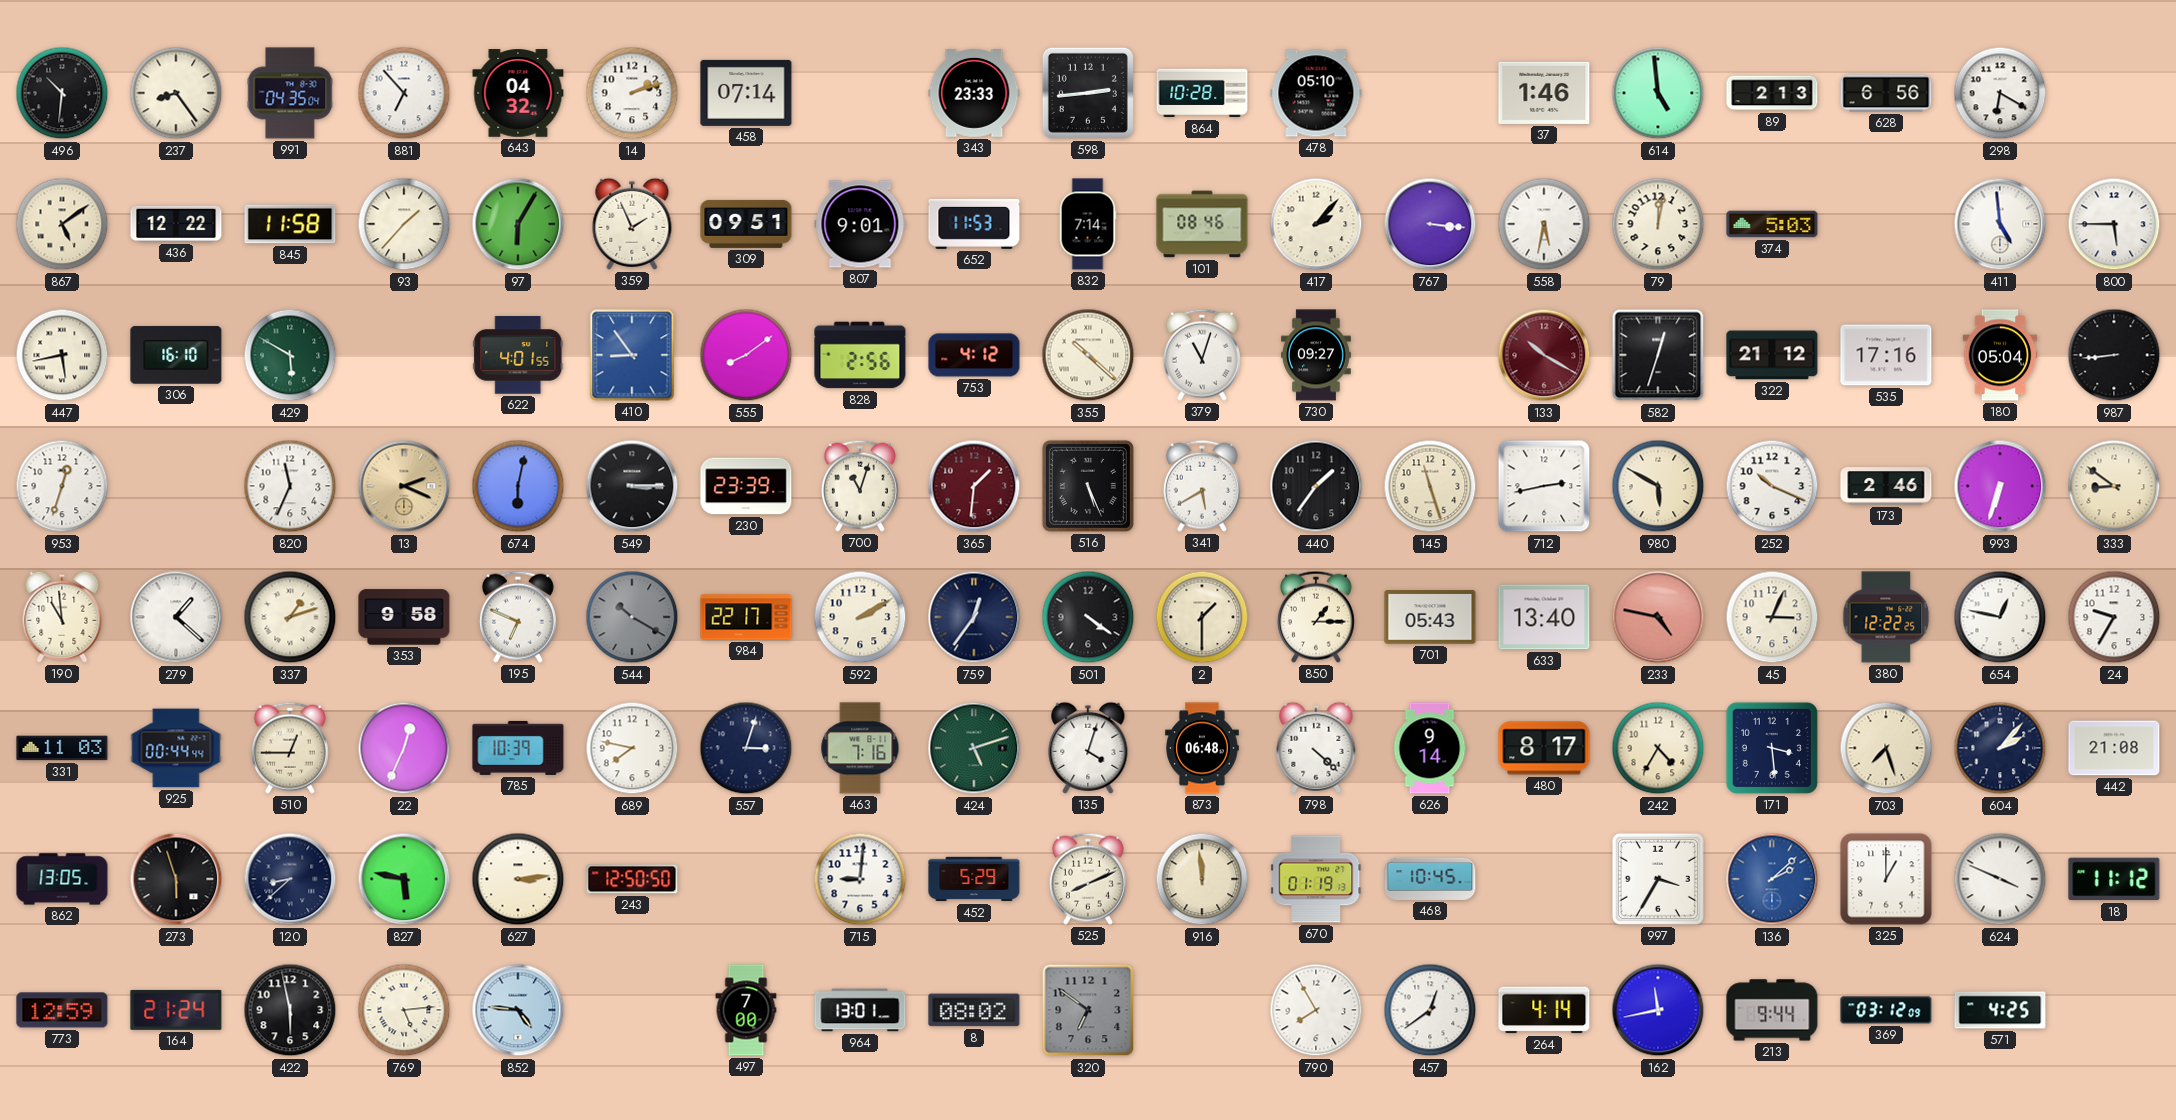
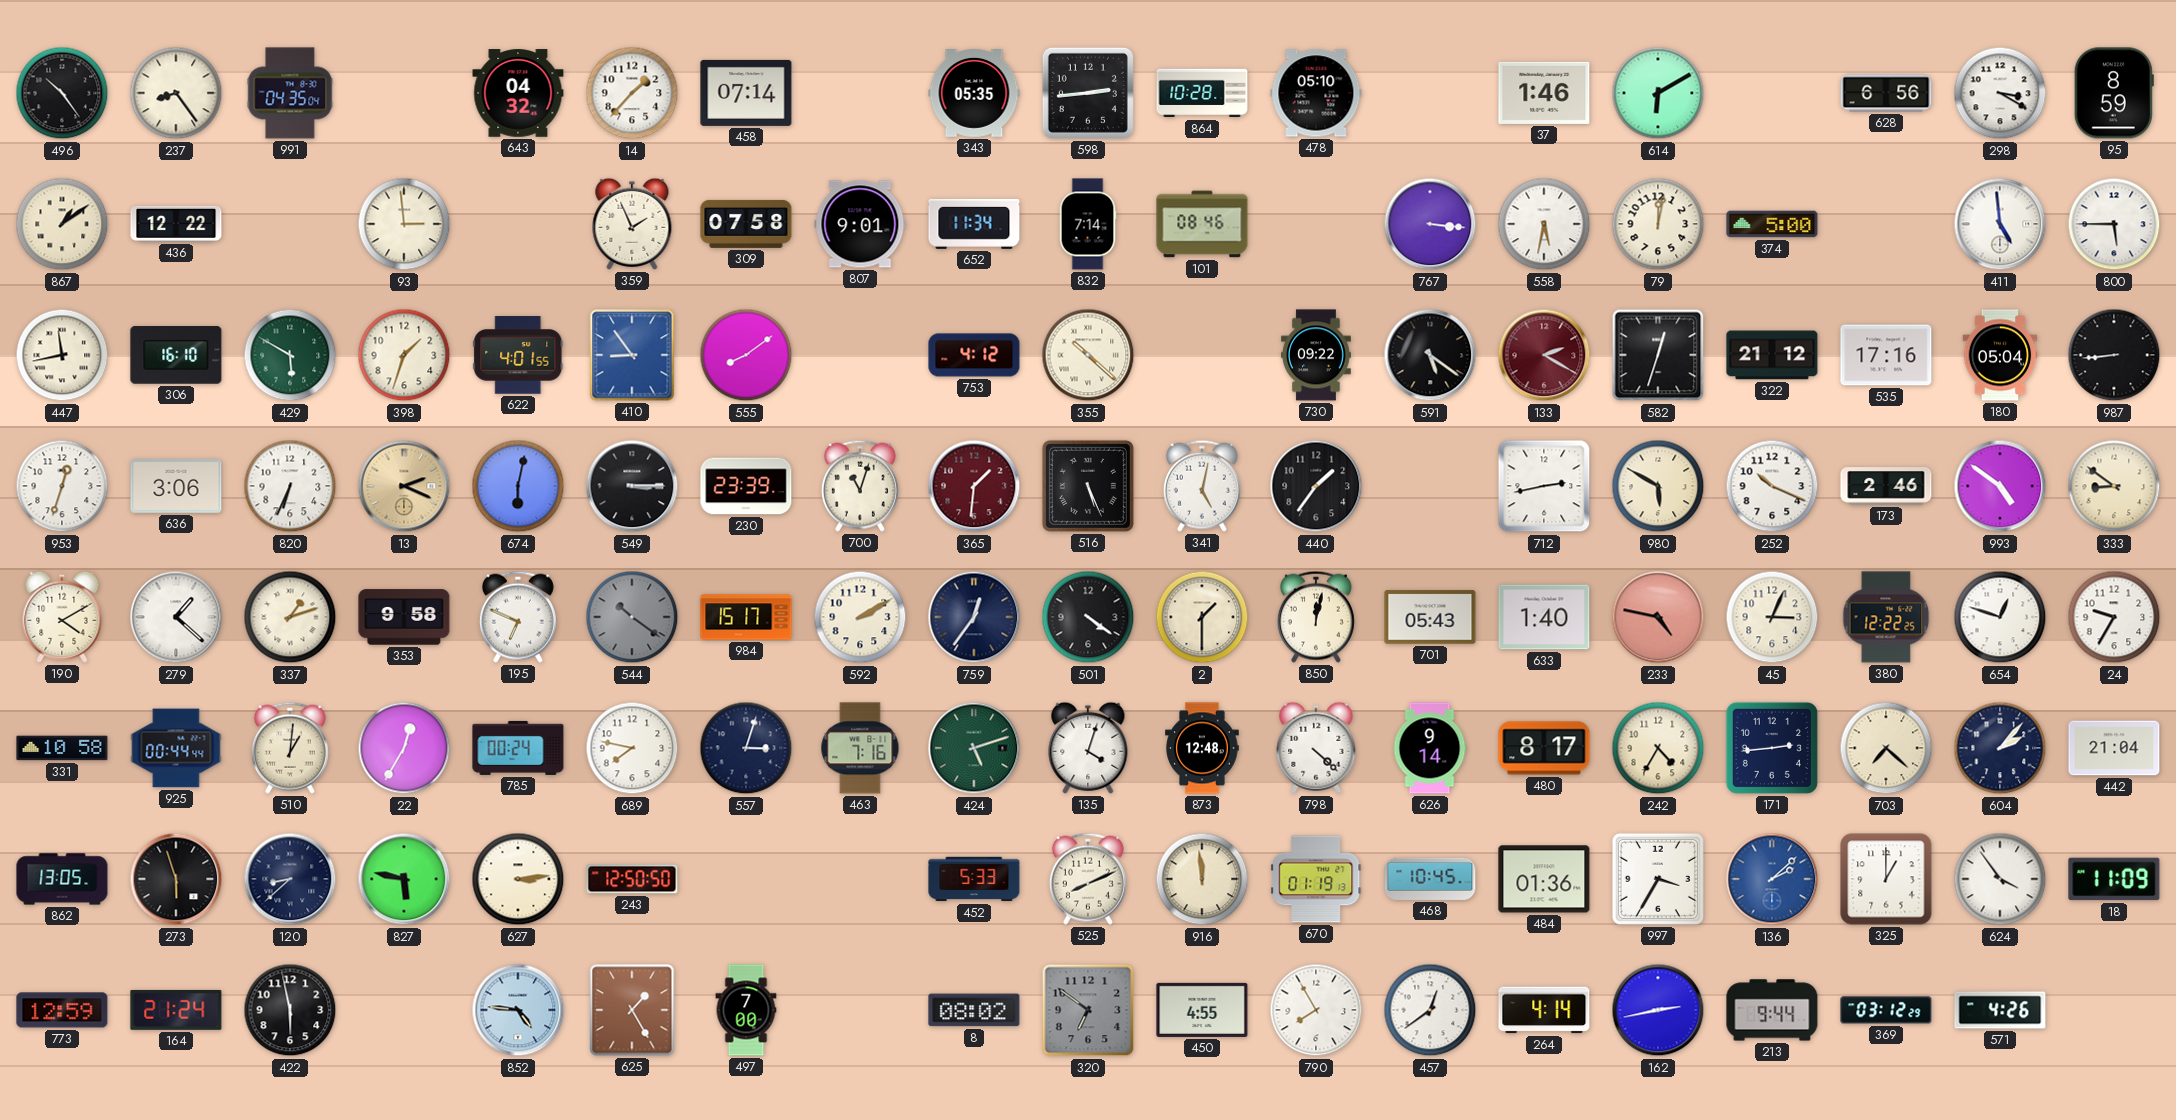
496: 10:31 -> 10:24
881: 6:53 -> none
14: 2:12 -> 1:37
343: 23:33 -> 05:35
614: 4:59 -> 6:10
89: 2:13 -> none
298: 6:20 -> 3:20
95: none -> 8:59
867: 5:09 -> 1:09
845: 11:58 -> none
93: 1:37 -> 2:59
97: 6:05 -> none
309: 09:51 -> 07:58
652: 11:53 -> 11:34
417: 2:07 -> none
374: 5:03 -> 5:00
447: 5:43 -> 11:43
398: none -> 1:33
828: 2:56 -> none
379: 11:03 -> none
730: 09:27 -> 09:22
591: none -> 5:21
133: 10:20 -> 2:20
636: none -> 3:06
820: 11:34 -> 6:34
341: 5:40 -> 5:02
145: 11:27 -> none
993: 6:33 -> 4:51
190: 10:59 -> 4:10
544: 10:20 -> 10:21
984: 22:17 -> 15:17
850: 1:15 -> 12:02
633: 13:40 -> 1:40
654: 12:47 -> 12:48
331: 11:03 -> 10:58
510: 12:45 -> 1:01
22: 12:34 -> 12:35
785: 10:39 -> 00:24
873: 06:48 -> 12:48
171: 3:29 -> 2:44
703: 7:27 -> 7:22
442: 21:08 -> 21:04
715: 9:01 -> none
452: 5:29 -> 5:33
484: none -> 01:36
624: 3:49 -> 3:54
18: 11:12 -> 11:09
769: 5:14 -> none
625: none -> 1:25
964: 13:01 -> none
450: none -> 4:55
162: 11:43 -> 2:43
369: 03:12:09 -> 03:12:29
571: 4:25 -> 4:26
